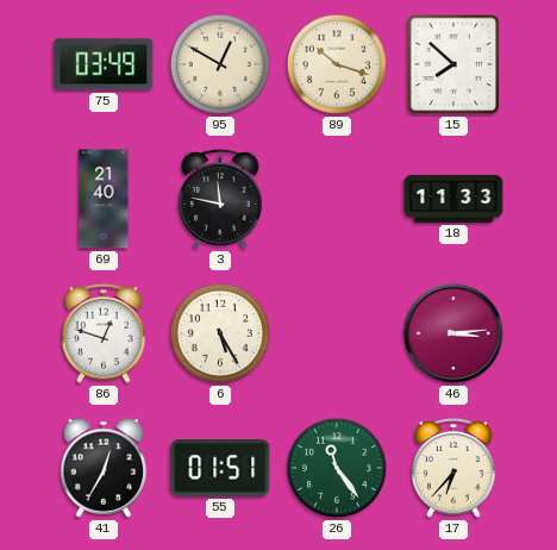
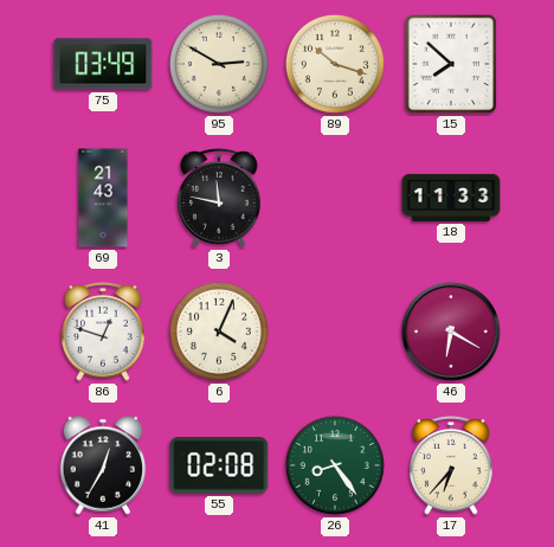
95: 12:50 -> 2:50
69: 21:40 -> 21:43
6: 5:25 -> 4:04
46: 3:14 -> 6:20
55: 01:51 -> 02:08
26: 11:24 -> 8:24
